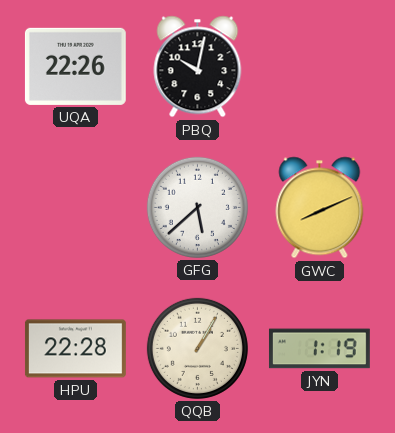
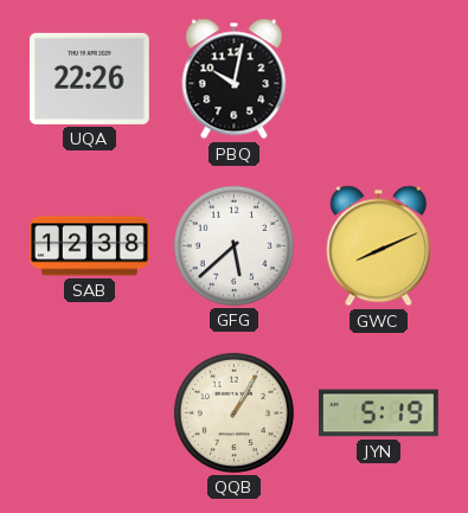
SAB: none -> 12:38
HPU: 22:28 -> none
JYN: 1:19 -> 5:19
